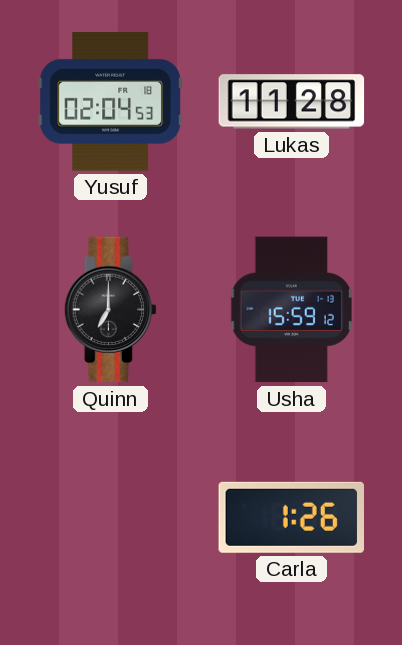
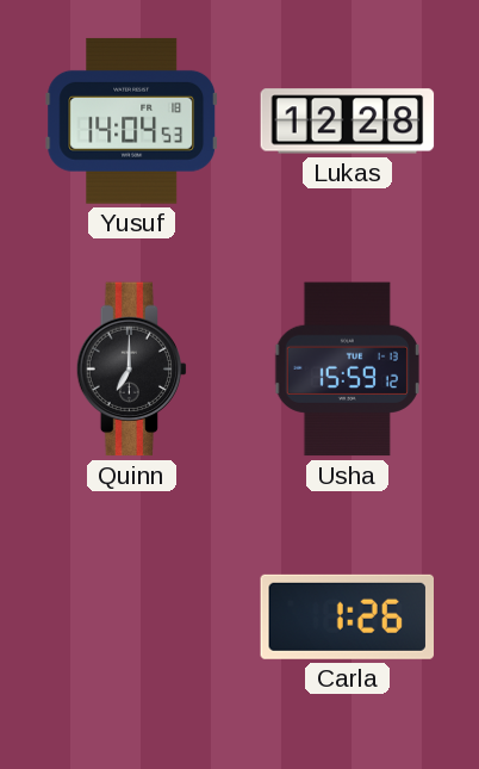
Yusuf: 02:04 -> 14:04
Lukas: 11:28 -> 12:28
